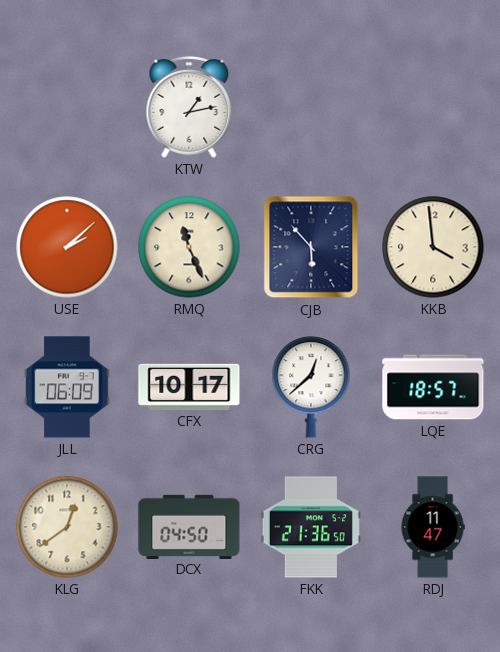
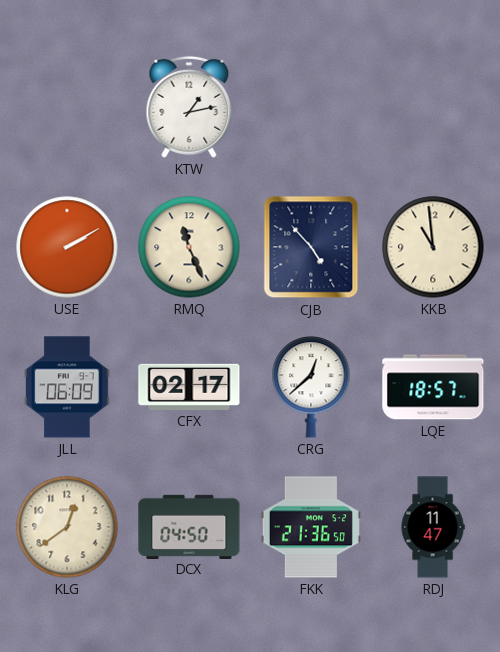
USE: 2:08 -> 2:10
CJB: 5:53 -> 4:53
KKB: 3:59 -> 10:59
CFX: 10:17 -> 02:17
